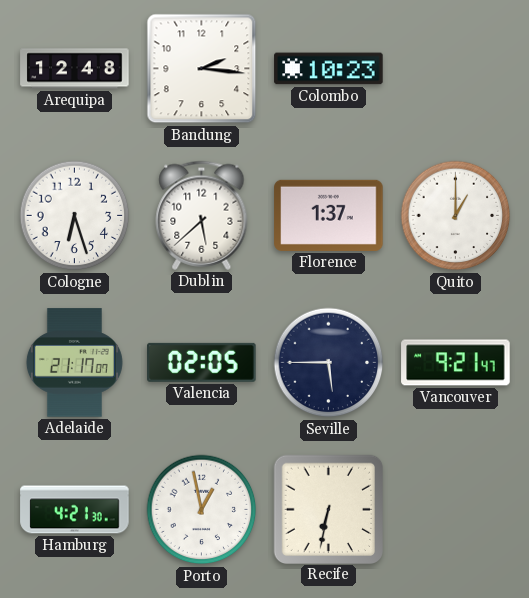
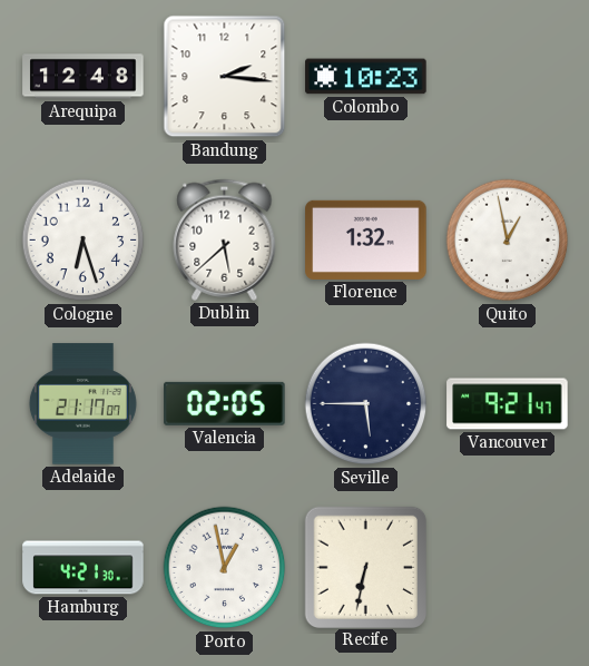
Florence: 1:37 -> 1:32
Quito: 1:00 -> 12:58
